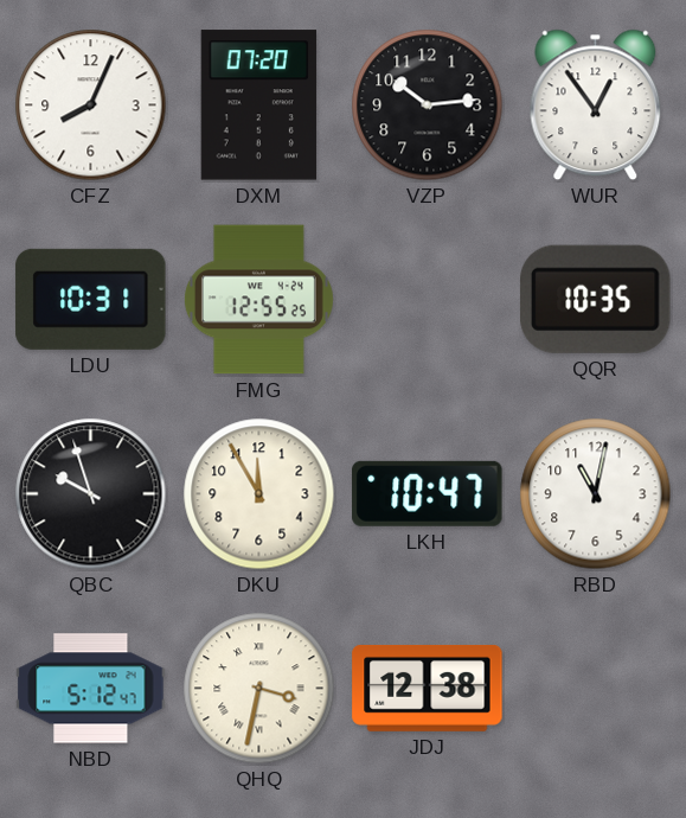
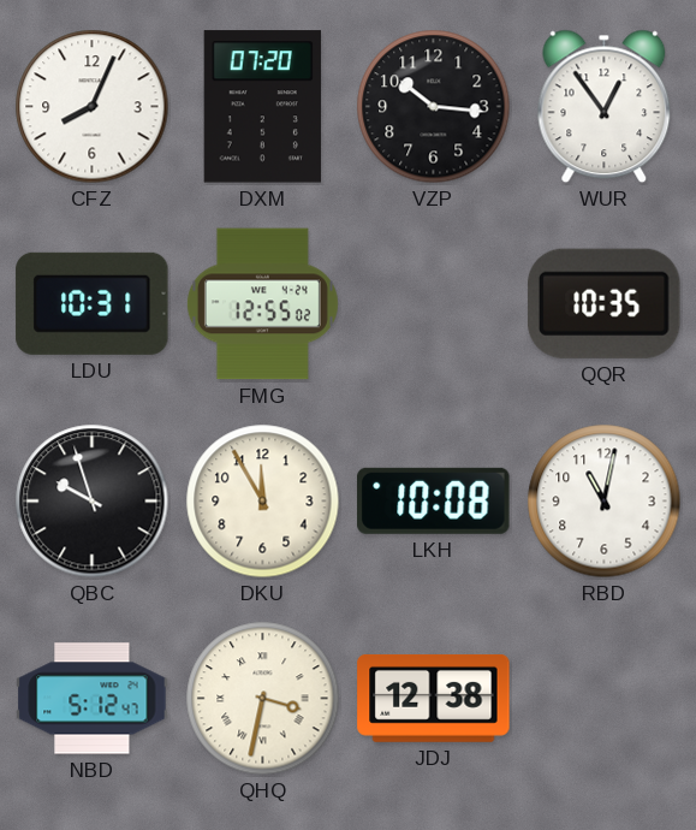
VZP: 10:14 -> 10:16
FMG: 12:55:25 -> 12:55:02
LKH: 10:47 -> 10:08
